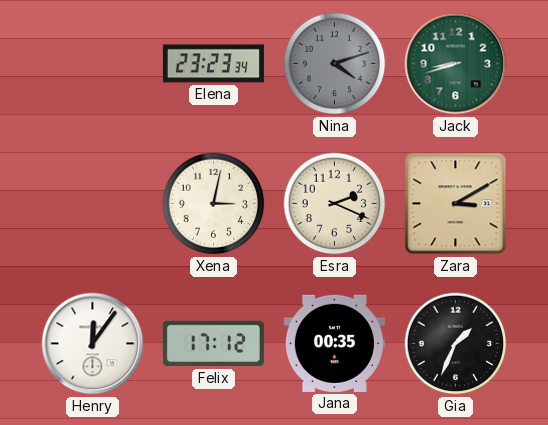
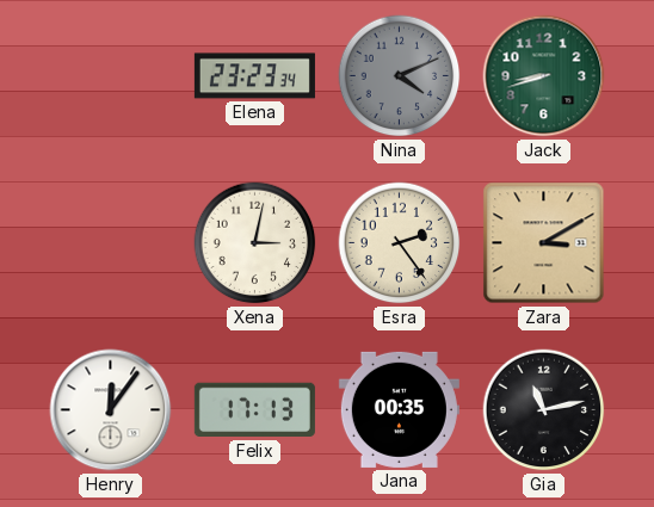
Nina: 4:12 -> 4:11
Esra: 2:19 -> 2:24
Felix: 17:12 -> 17:13
Gia: 1:34 -> 11:13
